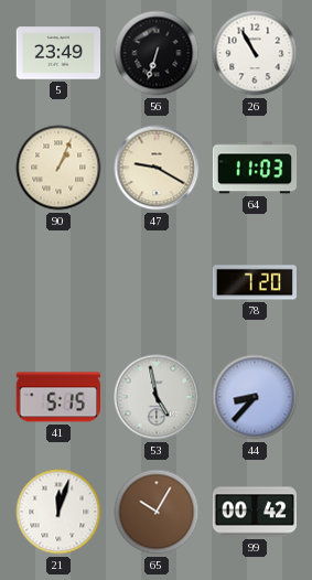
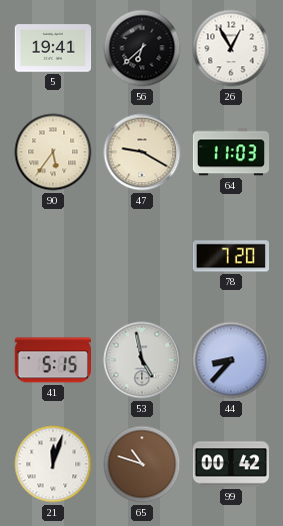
5: 23:49 -> 19:41
56: 6:33 -> 6:38
26: 10:55 -> 12:55
90: 1:04 -> 5:36
65: 10:05 -> 10:48
